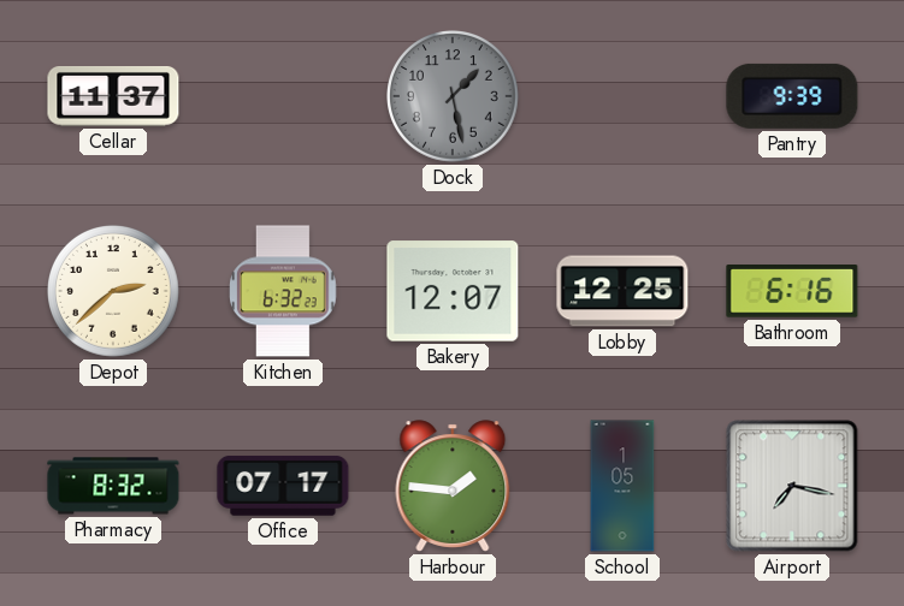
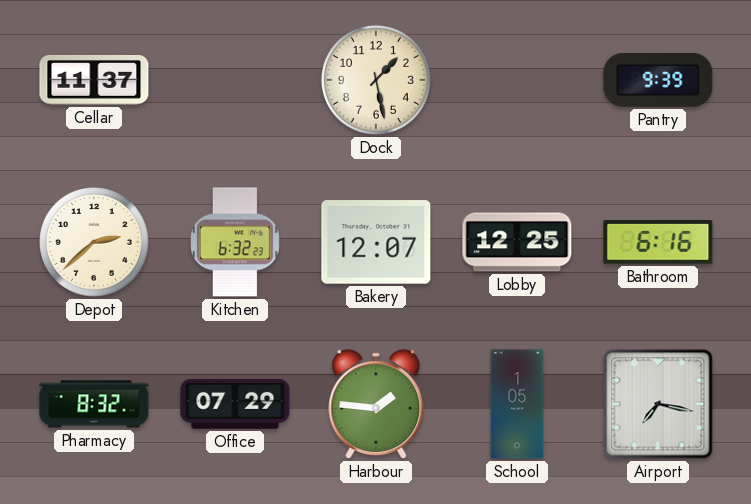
Dock dial: grey -> cream
Office: 07:17 -> 07:29
